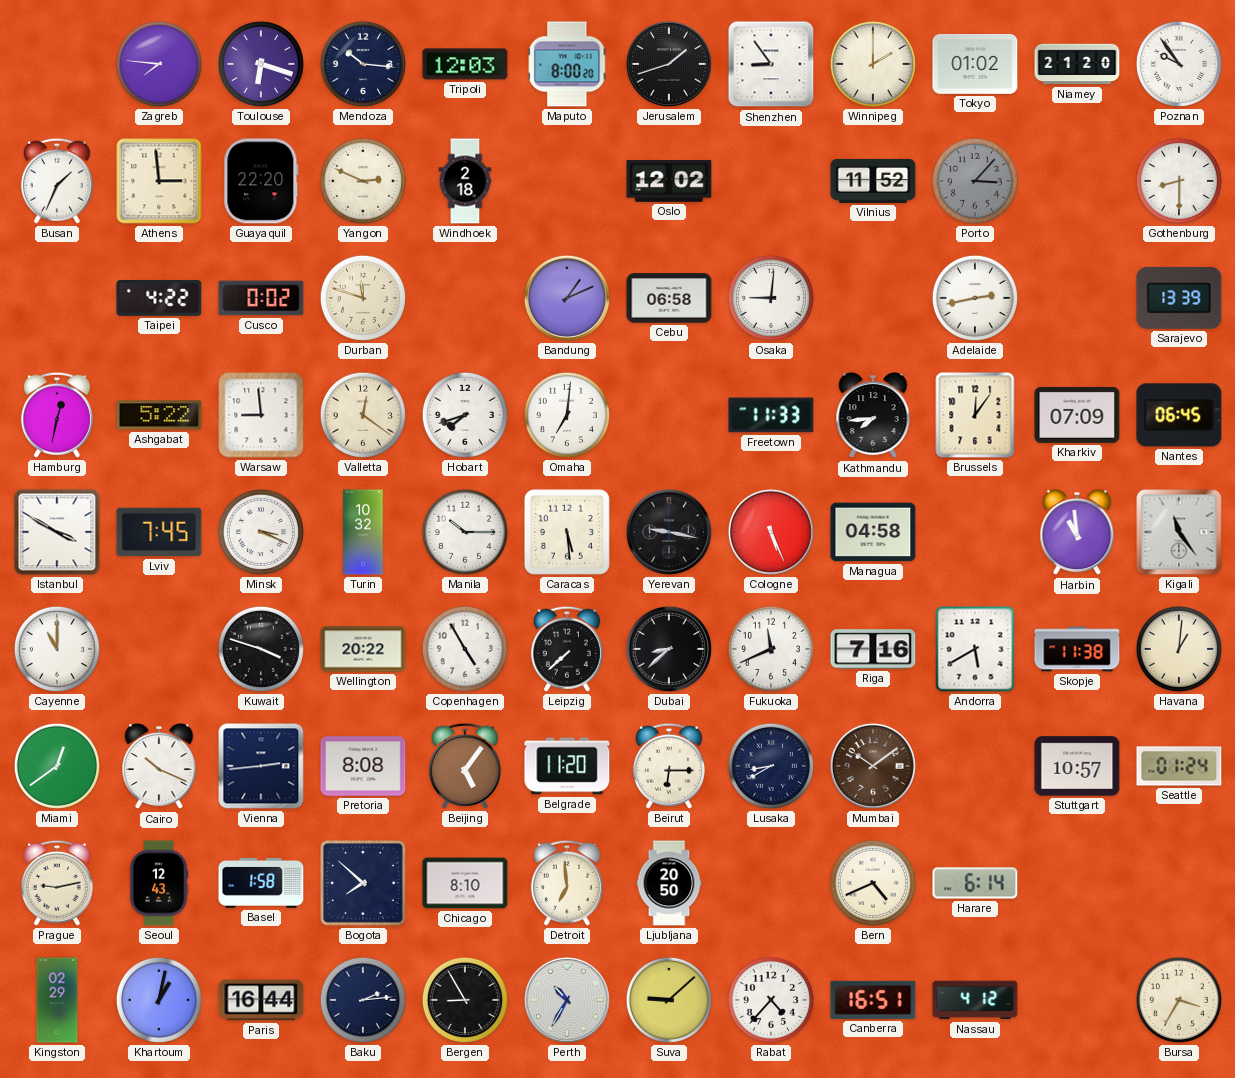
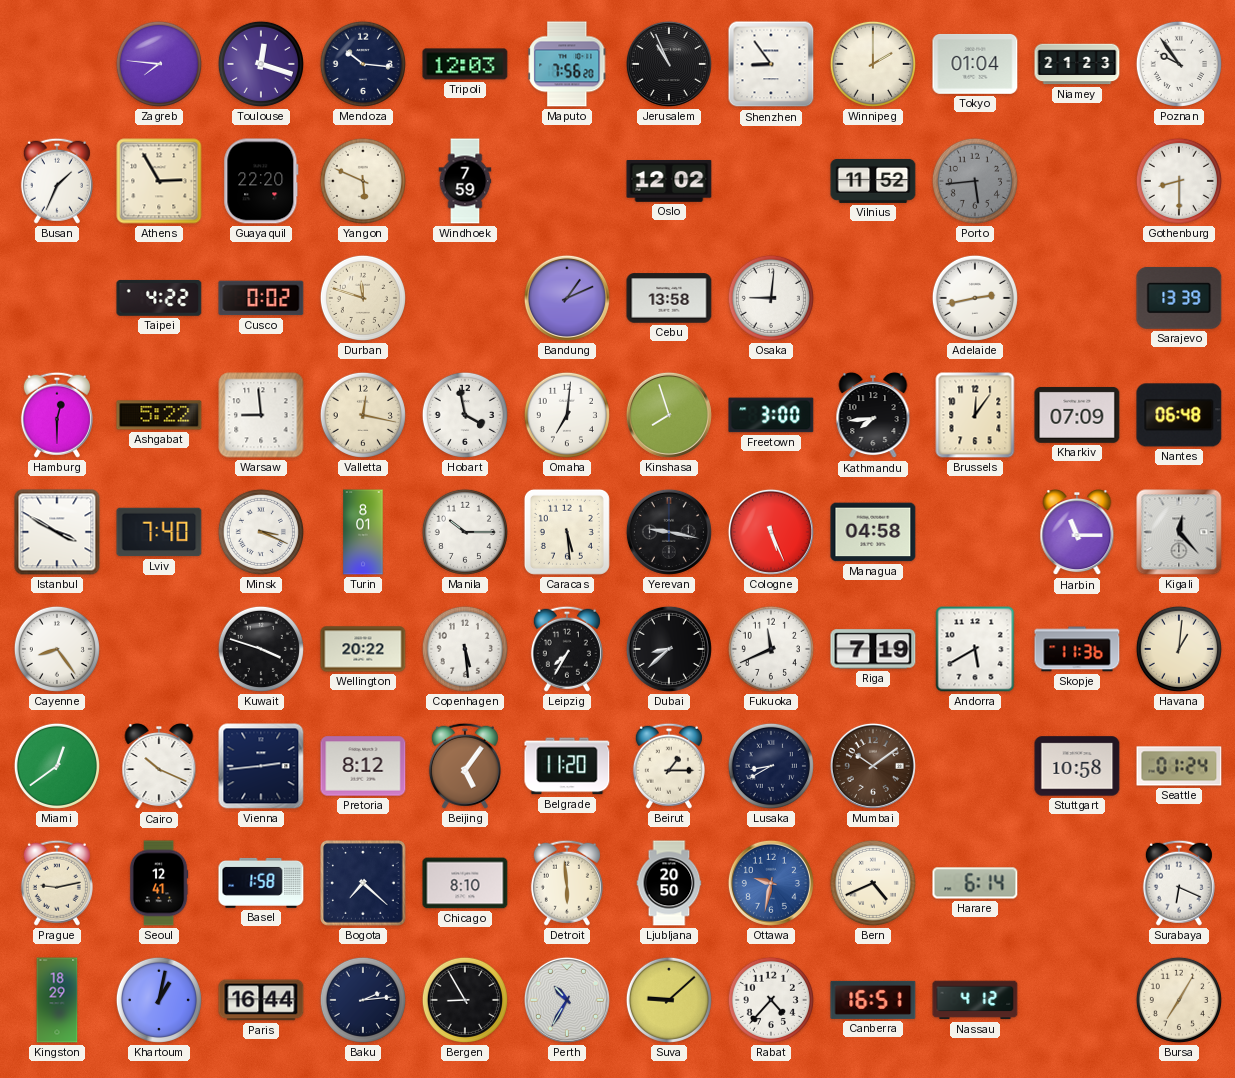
Toulouse: 6:18 -> 12:18
Maputo: 8:00 -> 7:56
Jerusalem: 1:42 -> 10:56
Tokyo: 01:02 -> 01:04
Niamey: 21:20 -> 21:23
Athens: 2:59 -> 2:55
Yangon: 2:49 -> 5:49
Windhoek: 2:18 -> 7:59
Porto: 3:07 -> 5:44
Cebu: 06:58 -> 13:58
Hamburg: 12:32 -> 12:30
Valletta: 12:21 -> 12:17
Hobart: 7:42 -> 3:58
Kinshasa: none -> 7:57
Freetown: 11:33 -> 3:00
Nantes: 06:45 -> 06:48
Lviv: 7:45 -> 7:40
Turin: 10:32 -> 8:01
Harbin: 10:59 -> 11:15
Kigali: 11:24 -> 12:23
Cayenne: 11:00 -> 8:24
Copenhagen: 4:55 -> 5:29
Leipzig: 7:38 -> 7:35
Riga: 7:16 -> 7:19
Skopje: 11:38 -> 11:36
Pretoria: 8:08 -> 8:12
Beirut: 6:15 -> 1:15
Stuttgart: 10:57 -> 10:58
Seoul: 12:43 -> 12:41
Bogota: 7:52 -> 7:22
Detroit: 6:59 -> 5:59
Ottawa: none -> 9:32
Surabaya: none -> 6:19
Kingston: 02:29 -> 18:29
Bursa: 3:35 -> 7:05
